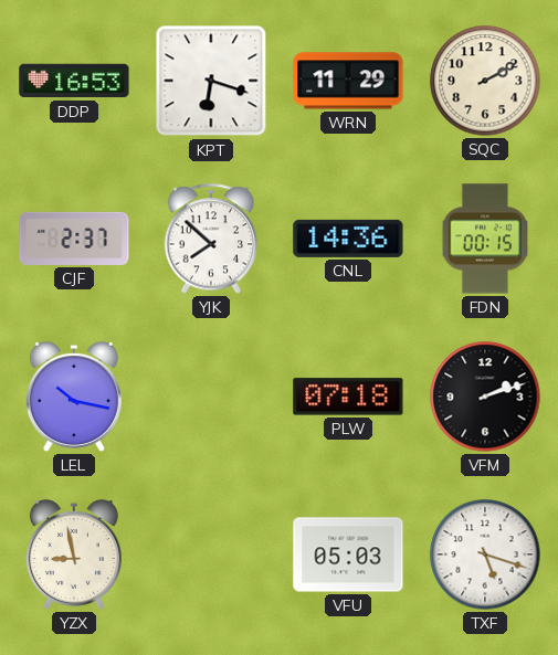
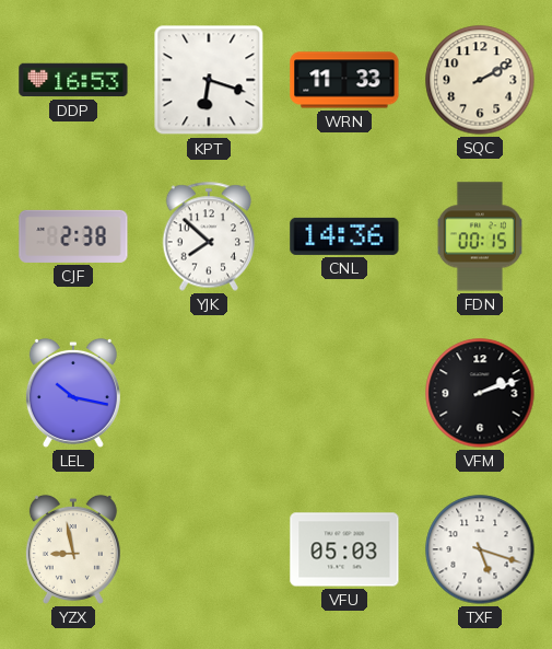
WRN: 11:29 -> 11:33
CJF: 2:37 -> 2:38
PLW: 07:18 -> none
